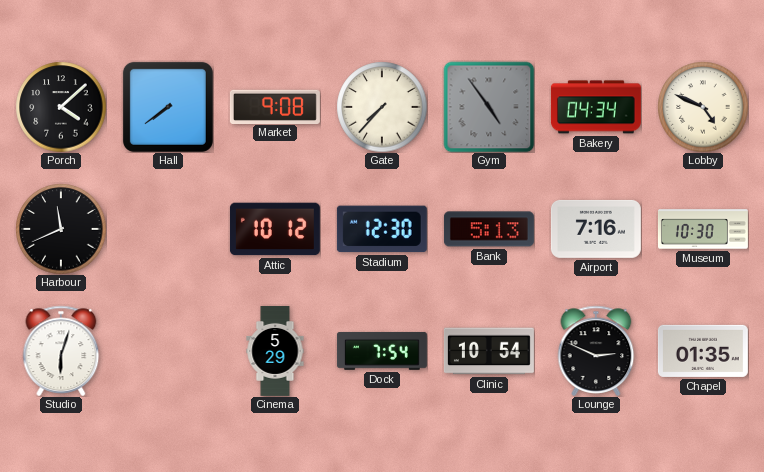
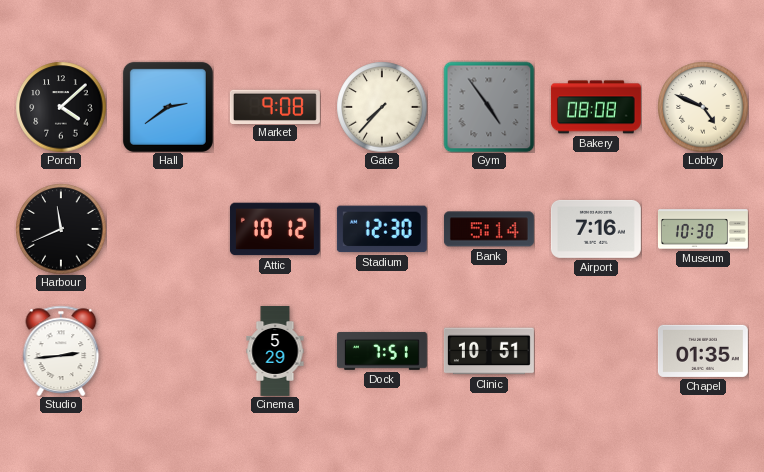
Hall: 7:39 -> 2:39
Bakery: 04:34 -> 08:08
Bank: 5:13 -> 5:14
Studio: 6:03 -> 2:44
Dock: 7:54 -> 7:51
Clinic: 10:54 -> 10:51
Lounge: 2:49 -> none
